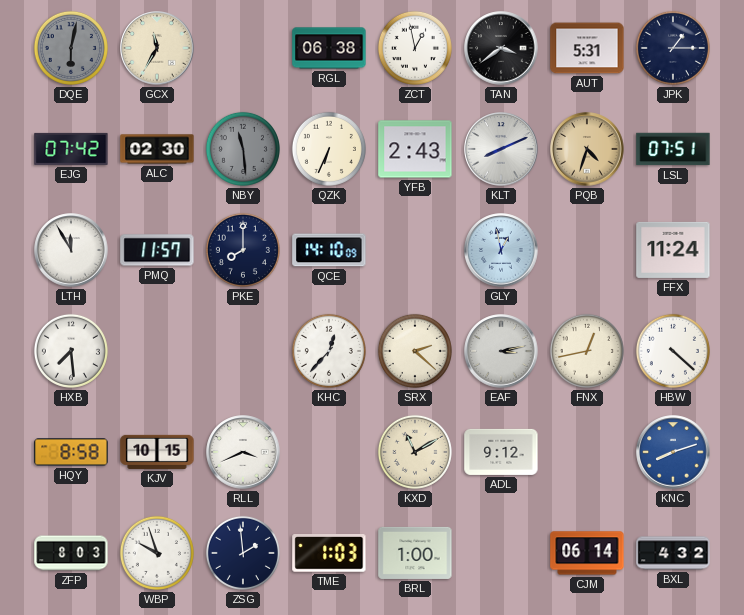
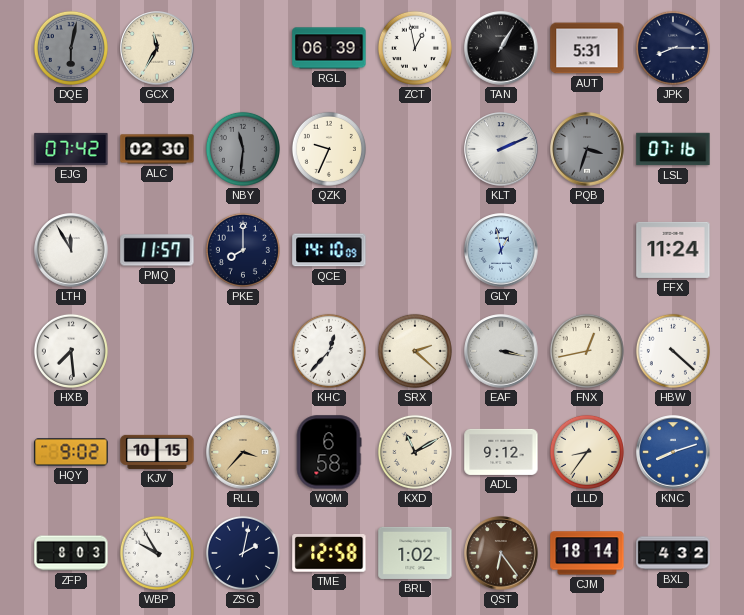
RGL: 06:38 -> 06:39
TAN: 3:39 -> 1:05
JPK: 1:15 -> 8:15
NBY: 11:29 -> 11:31
QZK: 6:34 -> 9:34
YFB: 2:43 -> none
KLT: 8:11 -> 2:11
PQB: 4:33 -> 3:33
PQB dial: champagne -> grey
LSL: 07:51 -> 07:16
EAF: 3:13 -> 3:17
HQY: 8:58 -> 9:02
RLL: 3:41 -> 3:37
RLL dial: white -> champagne
WQM: none -> 6:58
LLD: none -> 8:36
WBP: 9:57 -> 9:55
ZSG: 1:59 -> 2:02
TME: 1:03 -> 12:58
BRL: 1:00 -> 1:02
QST: none -> 6:24
CJM: 06:14 -> 18:14
